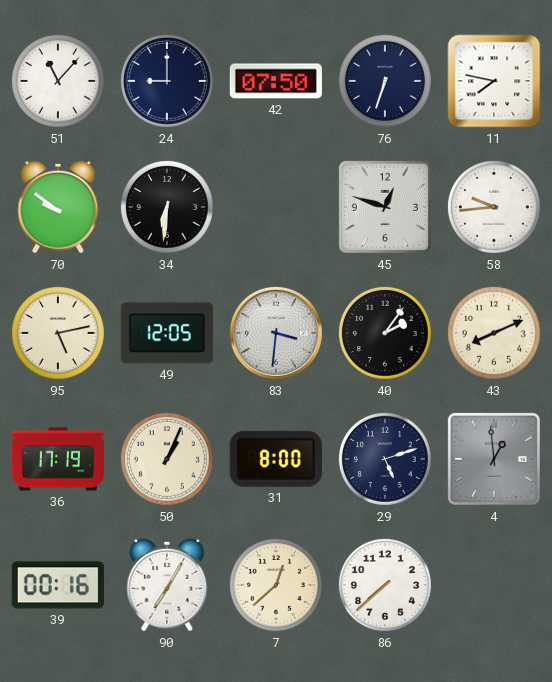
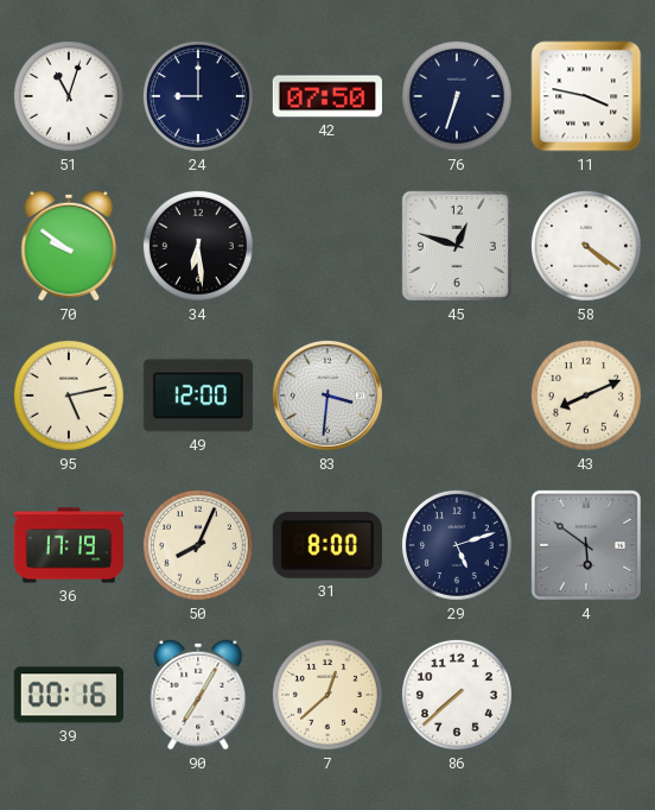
51: 11:07 -> 11:03
11: 7:47 -> 3:47
34: 6:31 -> 6:29
58: 9:44 -> 4:21
49: 12:05 -> 12:00
40: 2:06 -> none
50: 1:04 -> 8:04
4: 12:59 -> 5:51
